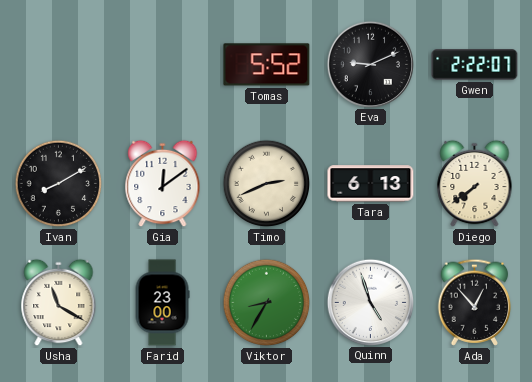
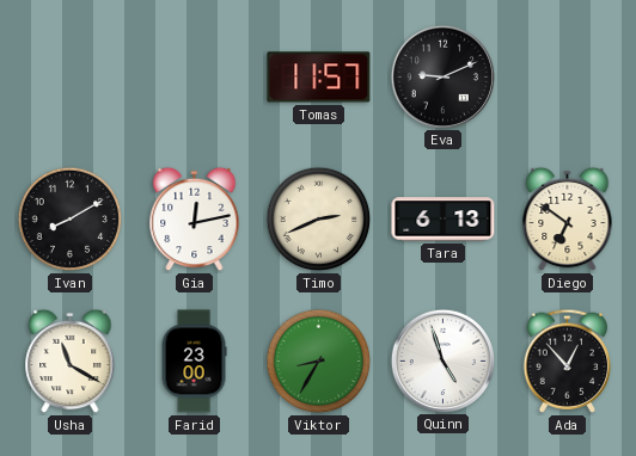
Tomas: 5:52 -> 11:57
Gwen: 2:22 -> none
Gia: 12:09 -> 12:13
Diego: 7:39 -> 6:51
